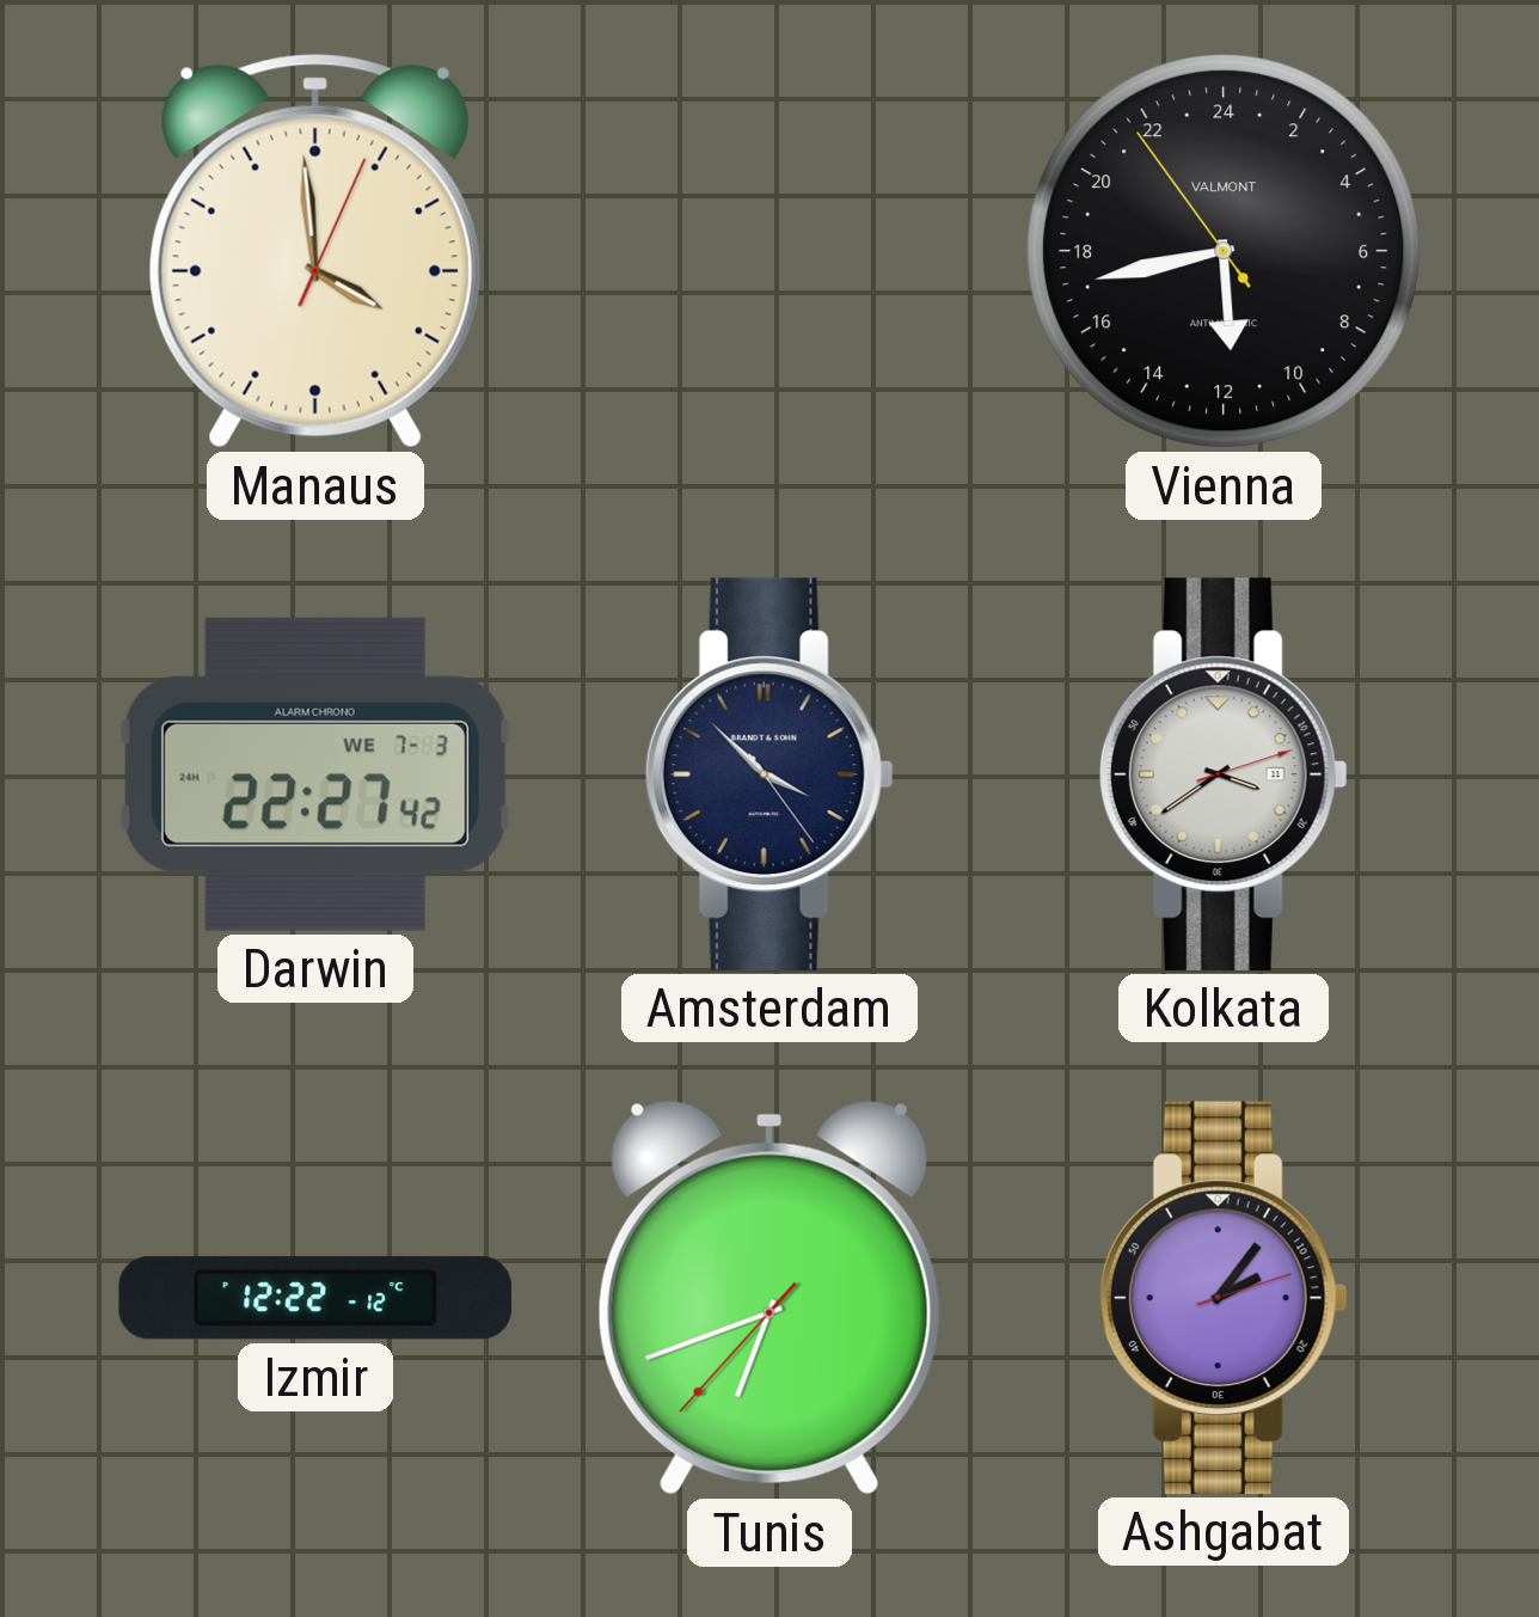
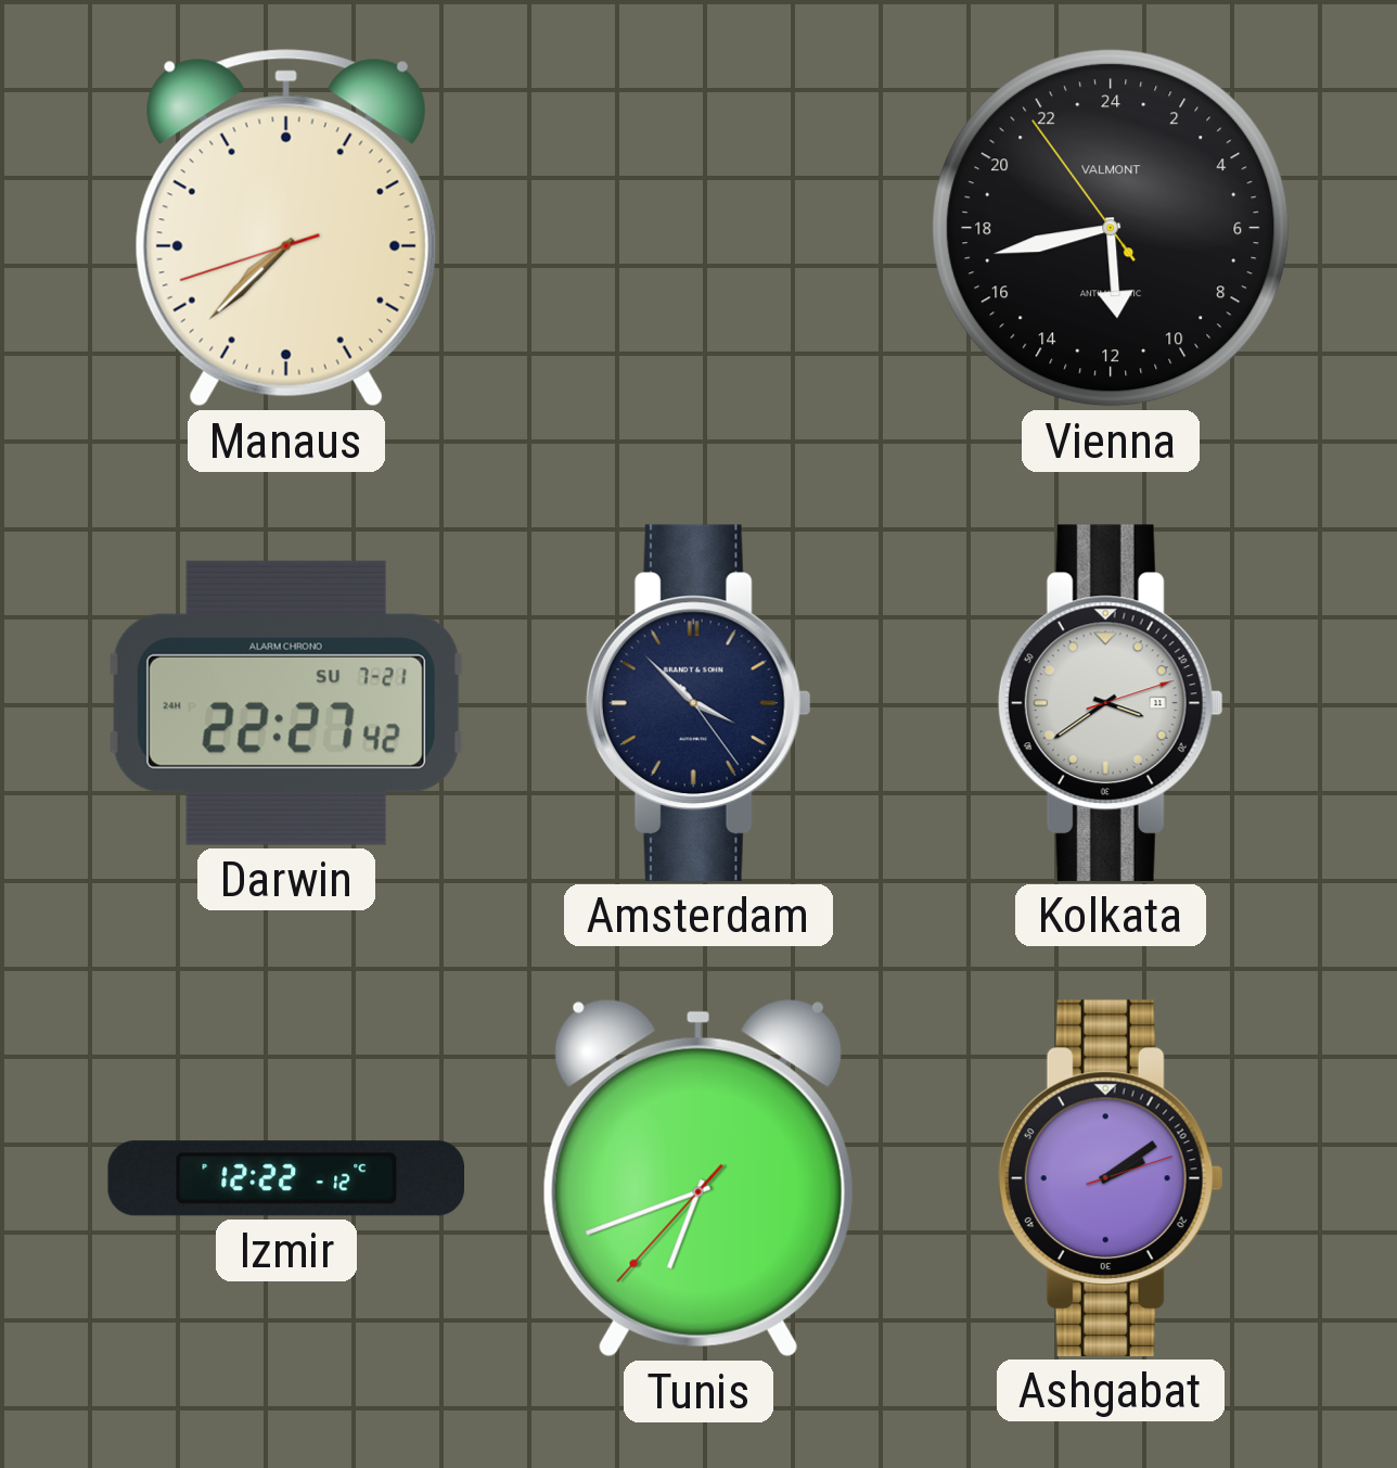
Manaus: 3:59 -> 7:37
Darwin date: WE 7-3 -> SU 7-21
Ashgabat: 2:06 -> 2:09
